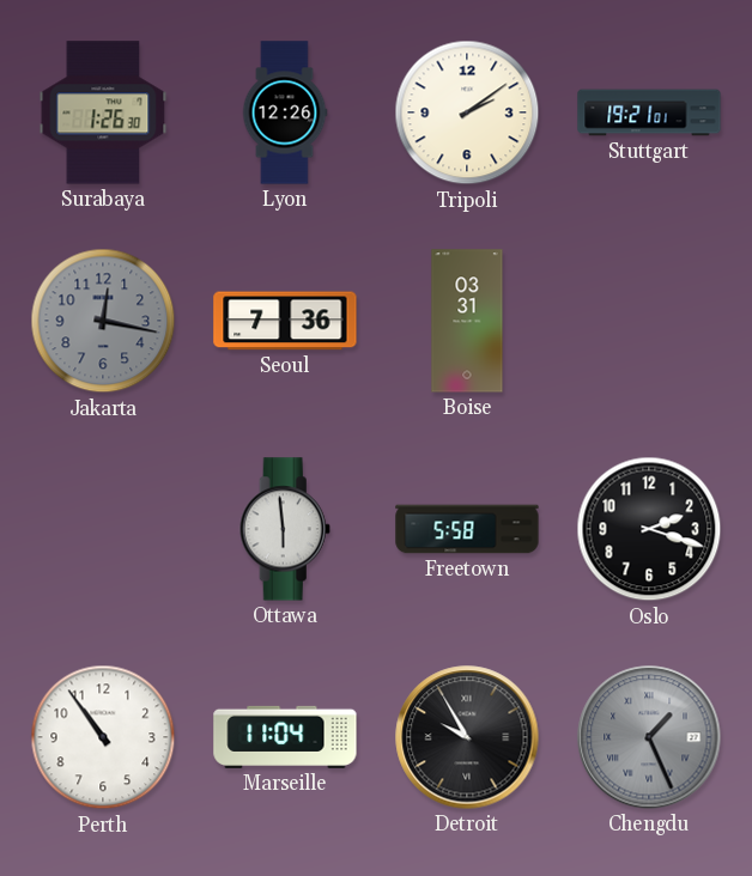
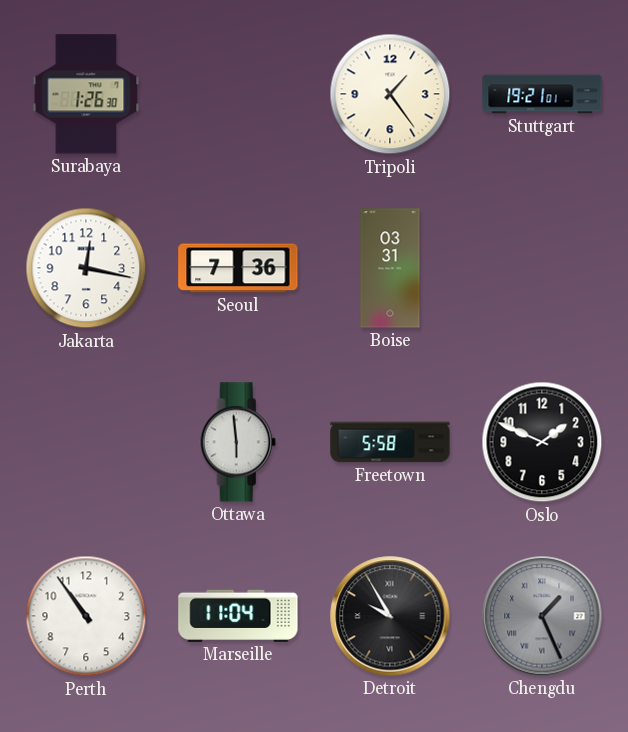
Lyon: 12:26 -> none
Tripoli: 2:09 -> 1:24
Jakarta dial: grey -> white
Oslo: 2:18 -> 1:49
